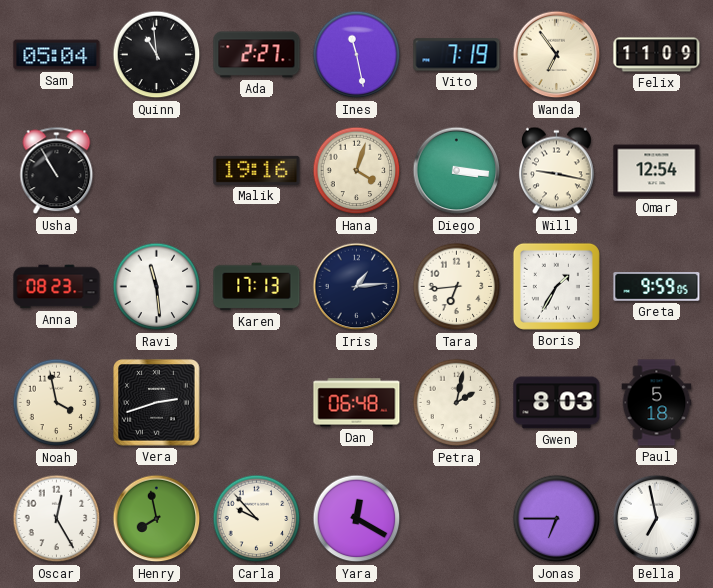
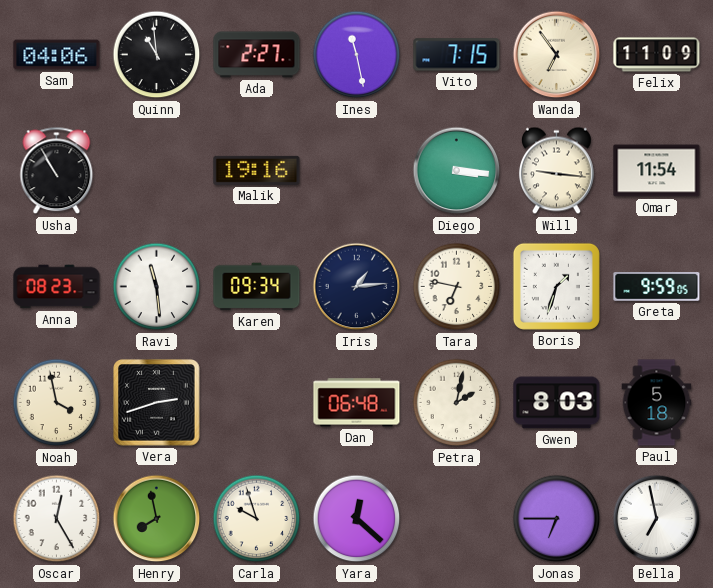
Sam: 05:04 -> 04:06
Vito: 7:19 -> 7:15
Hana: 4:03 -> none
Will: 9:17 -> 9:16
Omar: 12:54 -> 11:54
Karen: 17:13 -> 09:34
Tara: 6:44 -> 6:47
Boris: 1:35 -> 1:33
Carla: 9:53 -> 9:57
Yara: 12:20 -> 12:22
